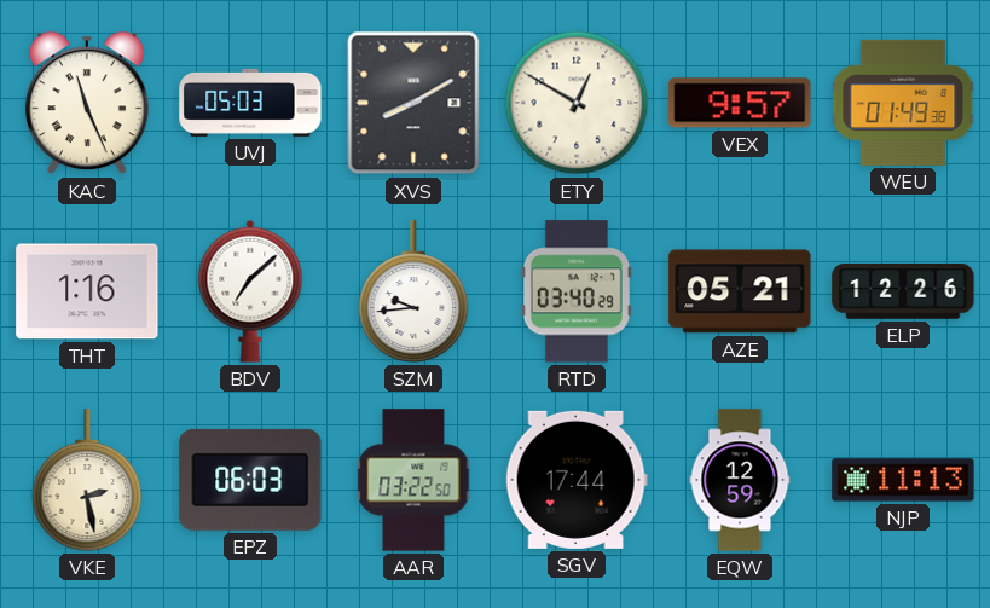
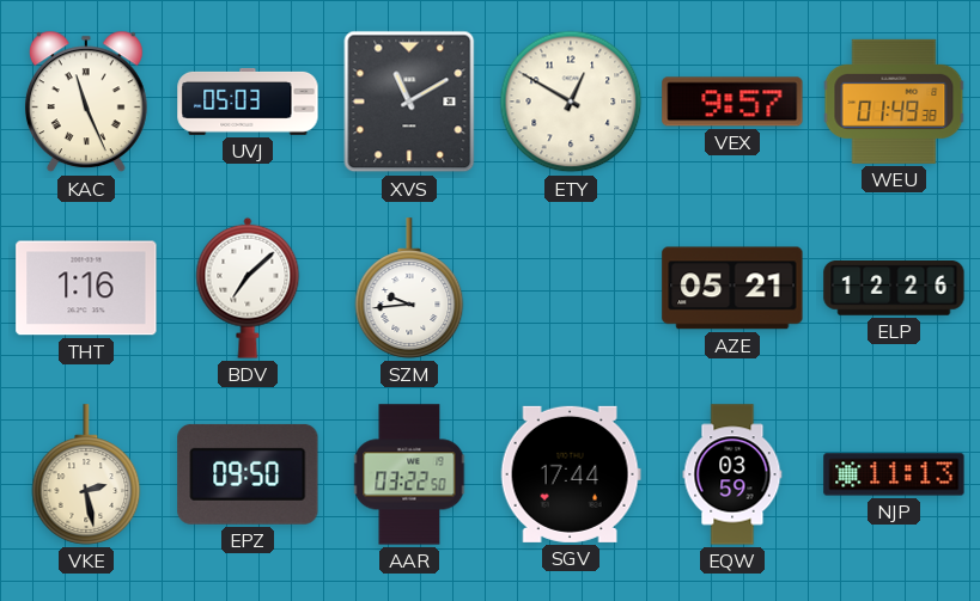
XVS: 8:10 -> 11:10
RTD: 03:40 -> none
EPZ: 06:03 -> 09:50
EQW: 12:59 -> 03:59
